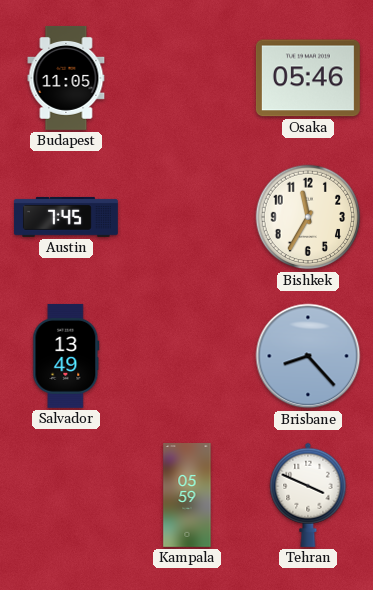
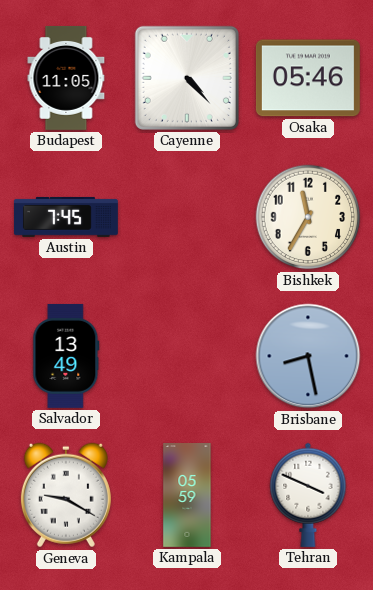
Cayenne: none -> 4:23
Brisbane: 8:23 -> 8:28
Geneva: none -> 9:20
